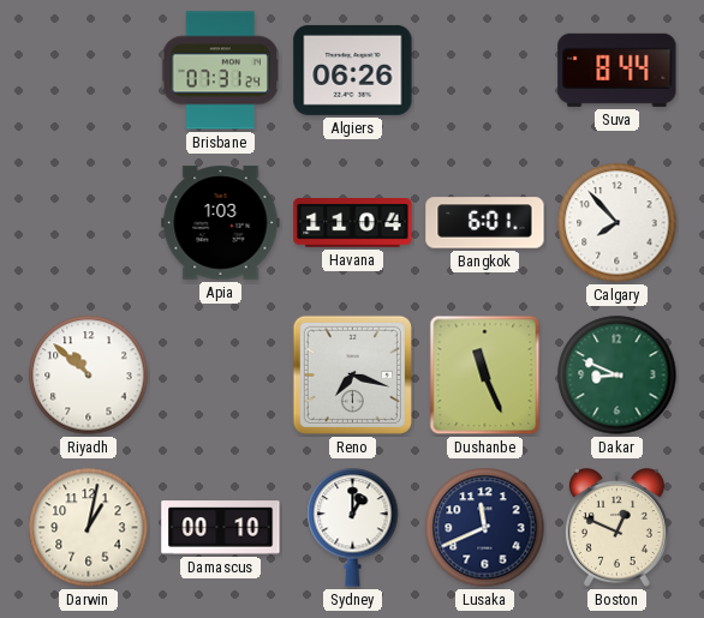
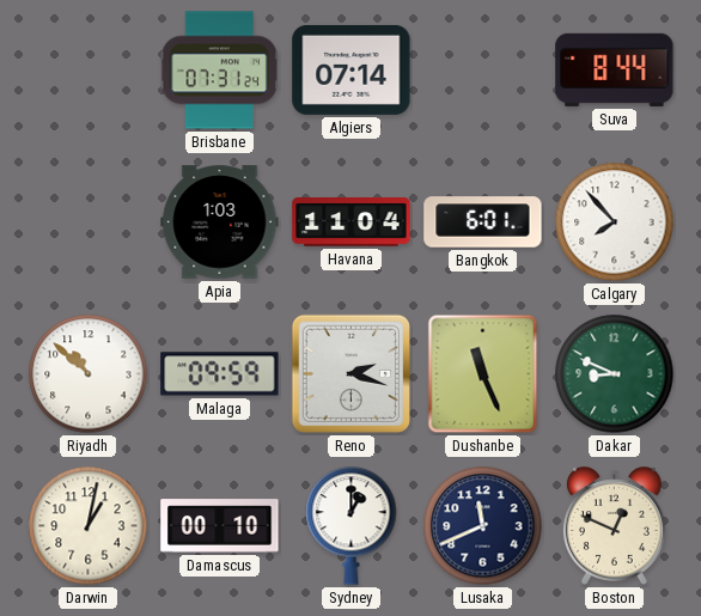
Algiers: 06:26 -> 07:14
Malaga: none -> 09:59
Reno: 7:18 -> 2:18
